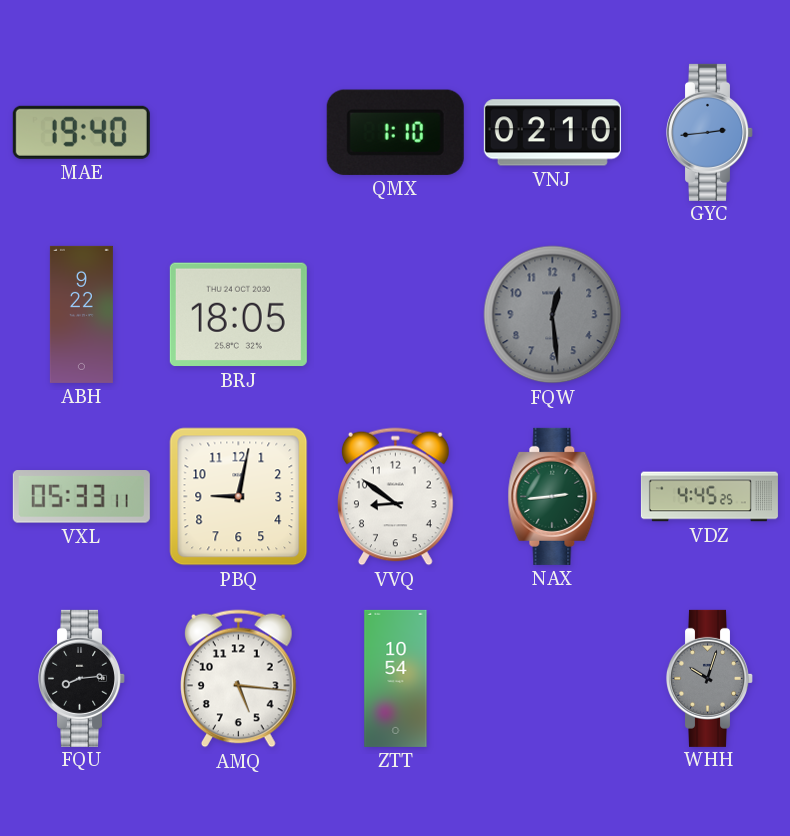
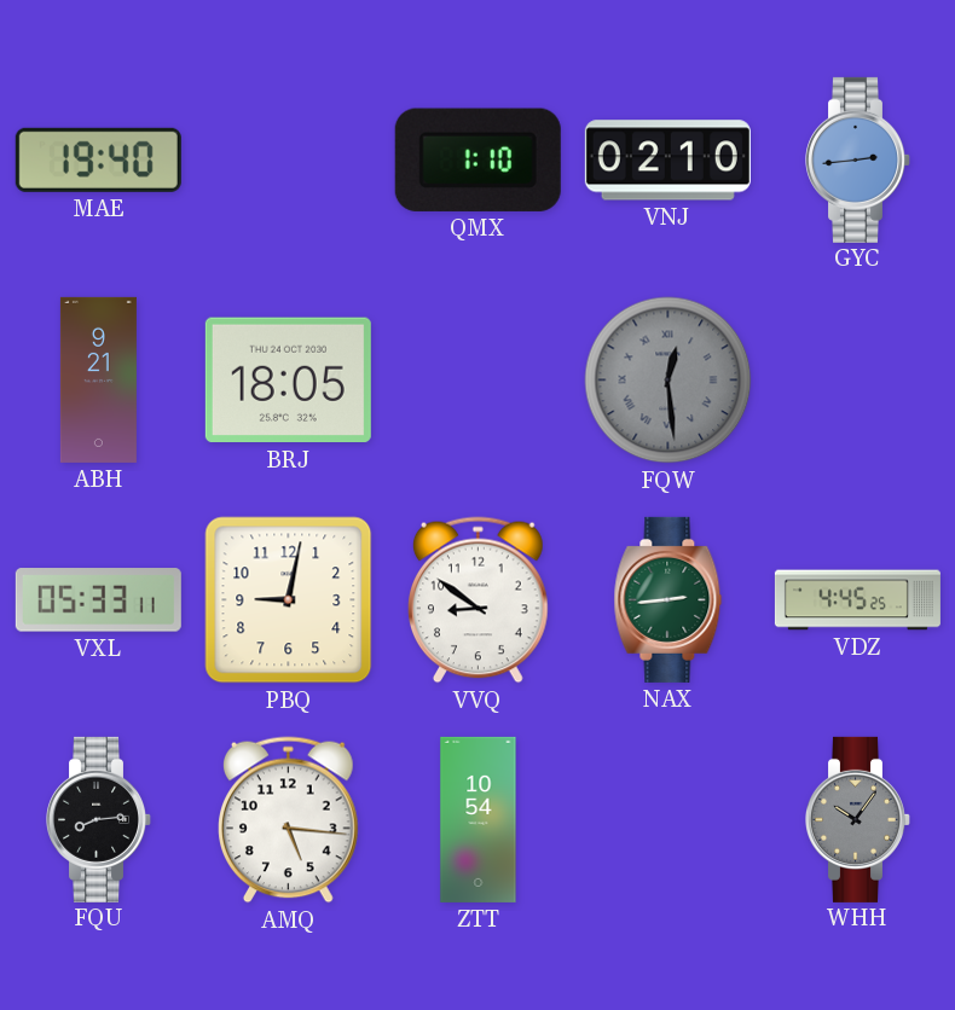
ABH: 9:22 -> 9:21
FQW numerals: Arabic -> Roman
WHH: 10:03 -> 10:06
